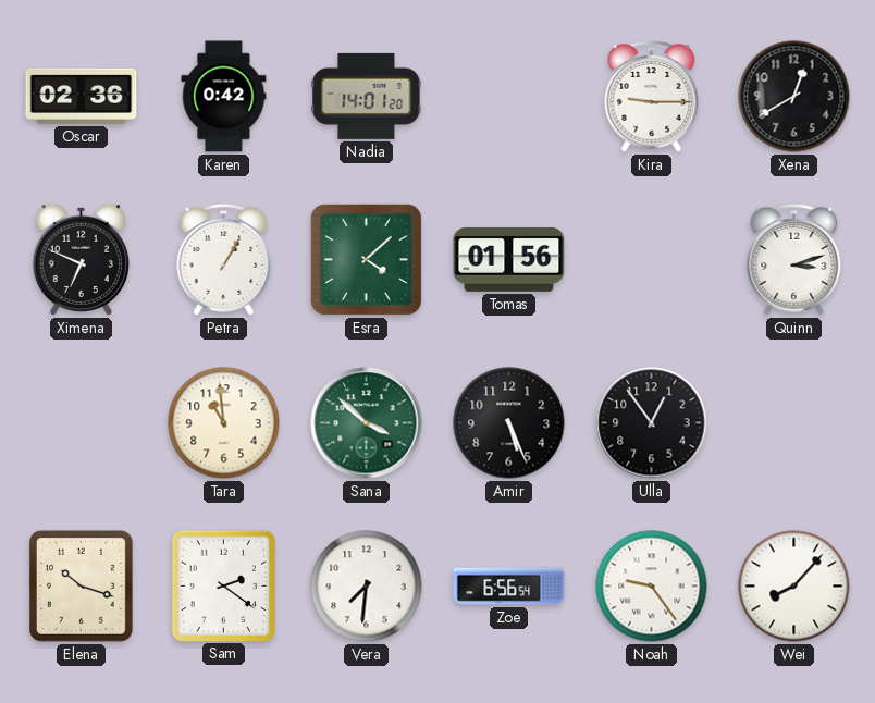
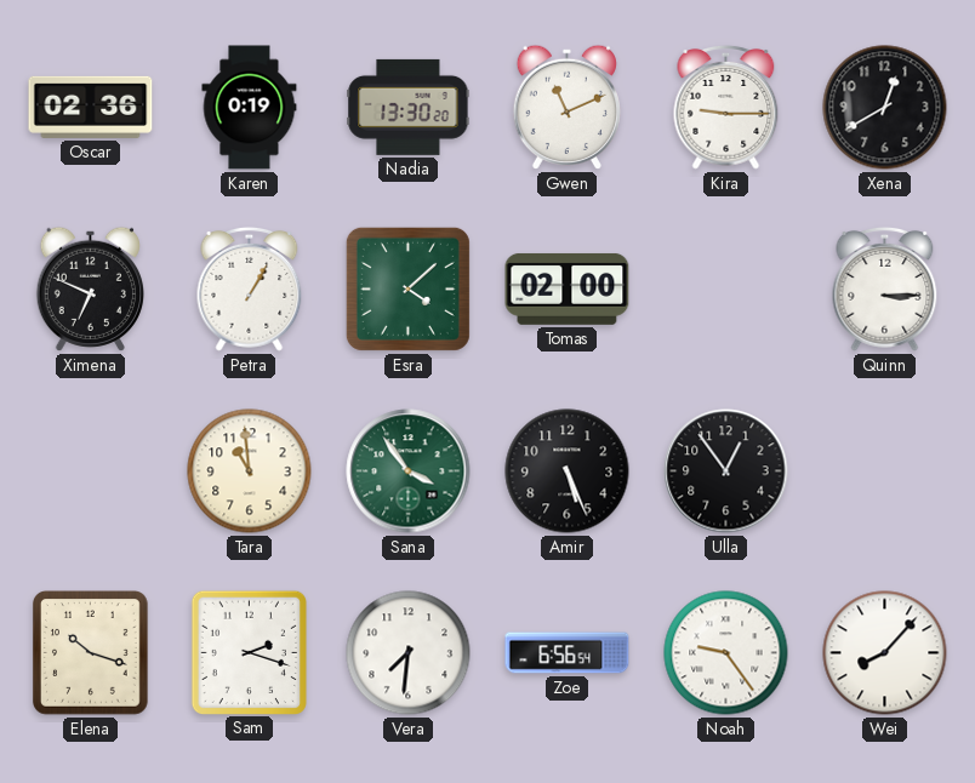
Karen: 0:42 -> 0:19
Nadia: 14:01 -> 13:30
Gwen: none -> 11:11
Tomas: 01:56 -> 02:00
Quinn: 3:12 -> 3:15
Sana: 3:52 -> 3:54
Sam: 2:21 -> 2:18
